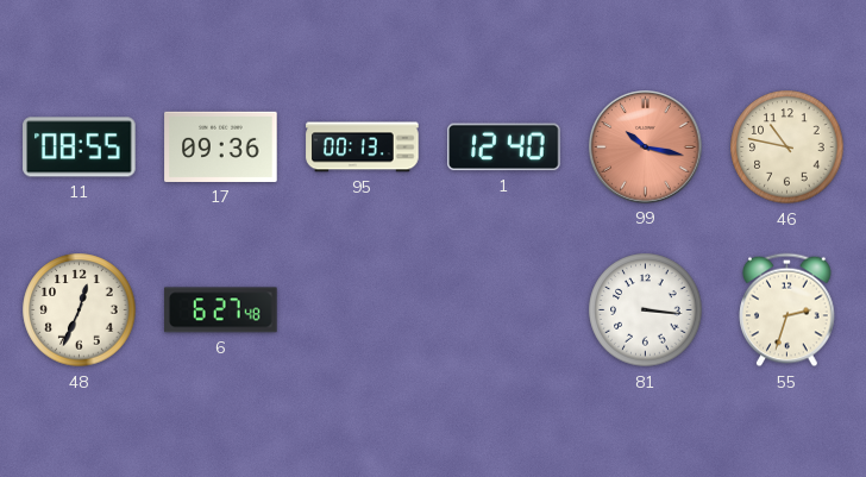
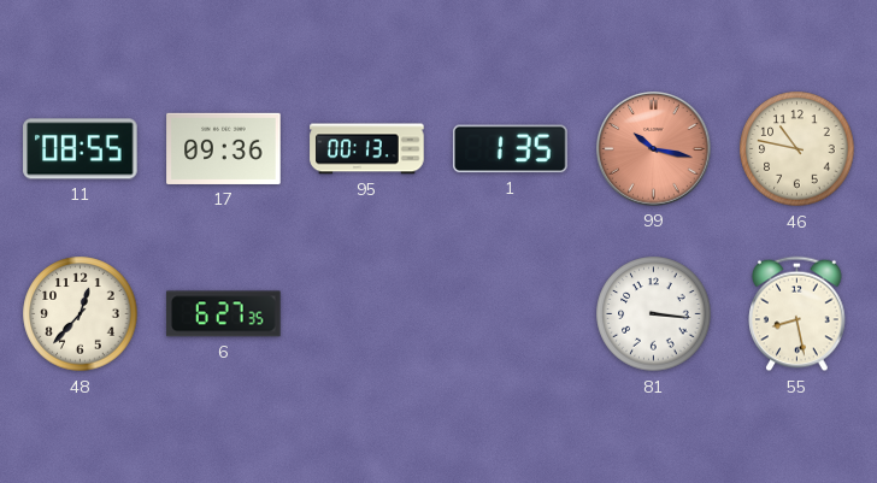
1: 12:40 -> 1:35
48: 12:34 -> 12:37
6: 6:27:48 -> 6:27:35
55: 2:33 -> 8:28
